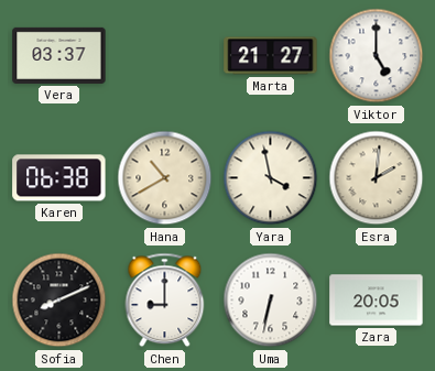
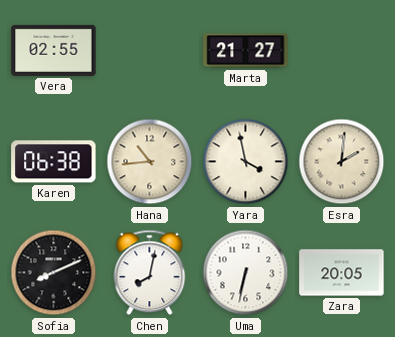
Vera: 03:37 -> 02:55
Viktor: 5:00 -> none
Hana: 10:40 -> 10:44
Chen: 9:00 -> 8:02
